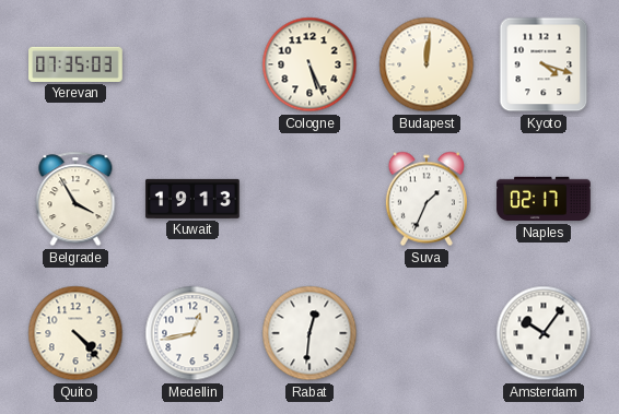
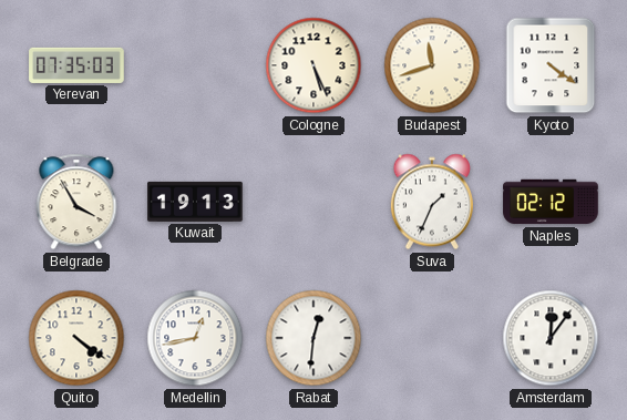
Budapest: 12:01 -> 11:42
Kyoto: 4:18 -> 4:21
Naples: 02:17 -> 02:12
Quito: 4:23 -> 4:21
Amsterdam: 10:06 -> 12:06
